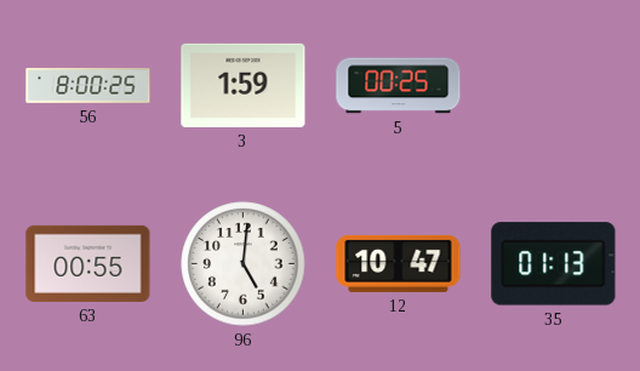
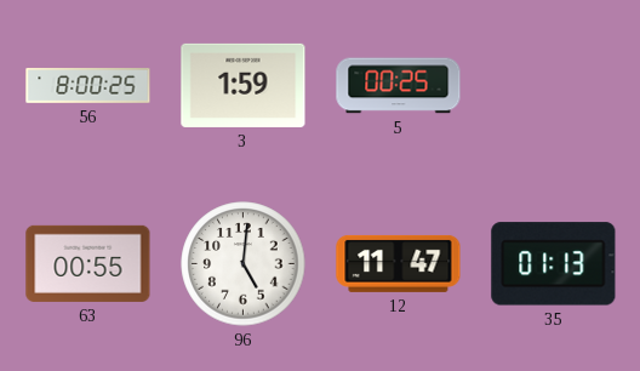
12: 10:47 -> 11:47
